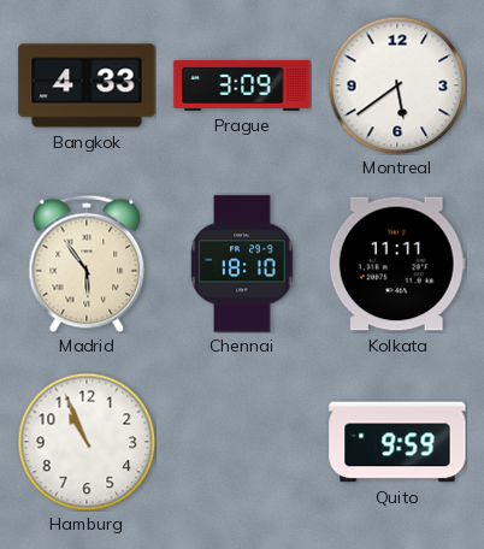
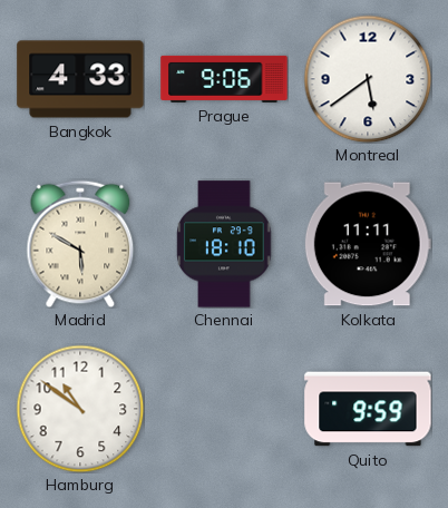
Prague: 3:09 -> 9:06
Madrid: 5:54 -> 5:50
Hamburg: 10:56 -> 10:51
